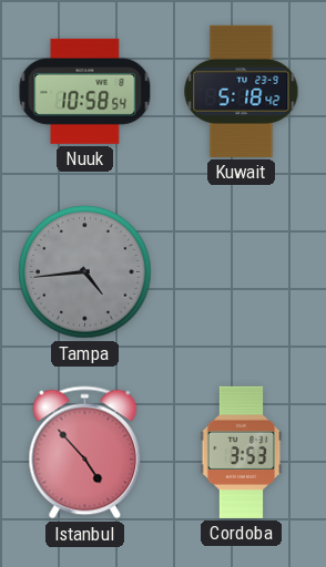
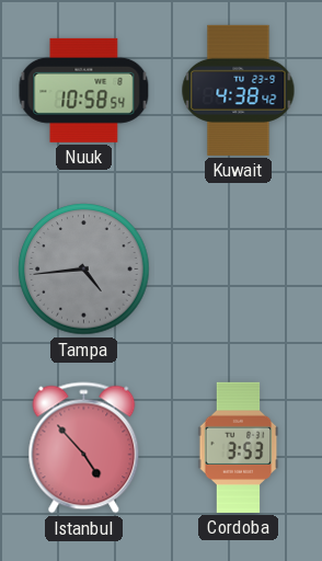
Kuwait: 5:18 -> 4:38
